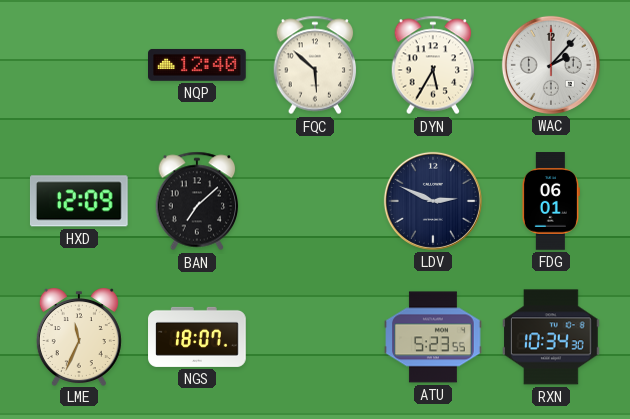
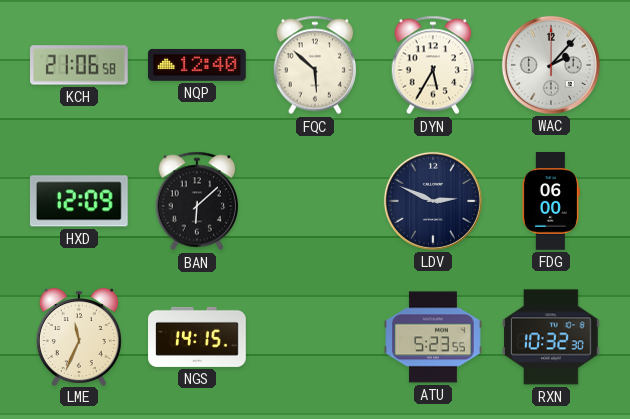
KCH: none -> 21:06
BAN: 7:08 -> 6:08
FDG: 06:01 -> 06:00
NGS: 18:07 -> 14:15
RXN: 10:34 -> 10:32
